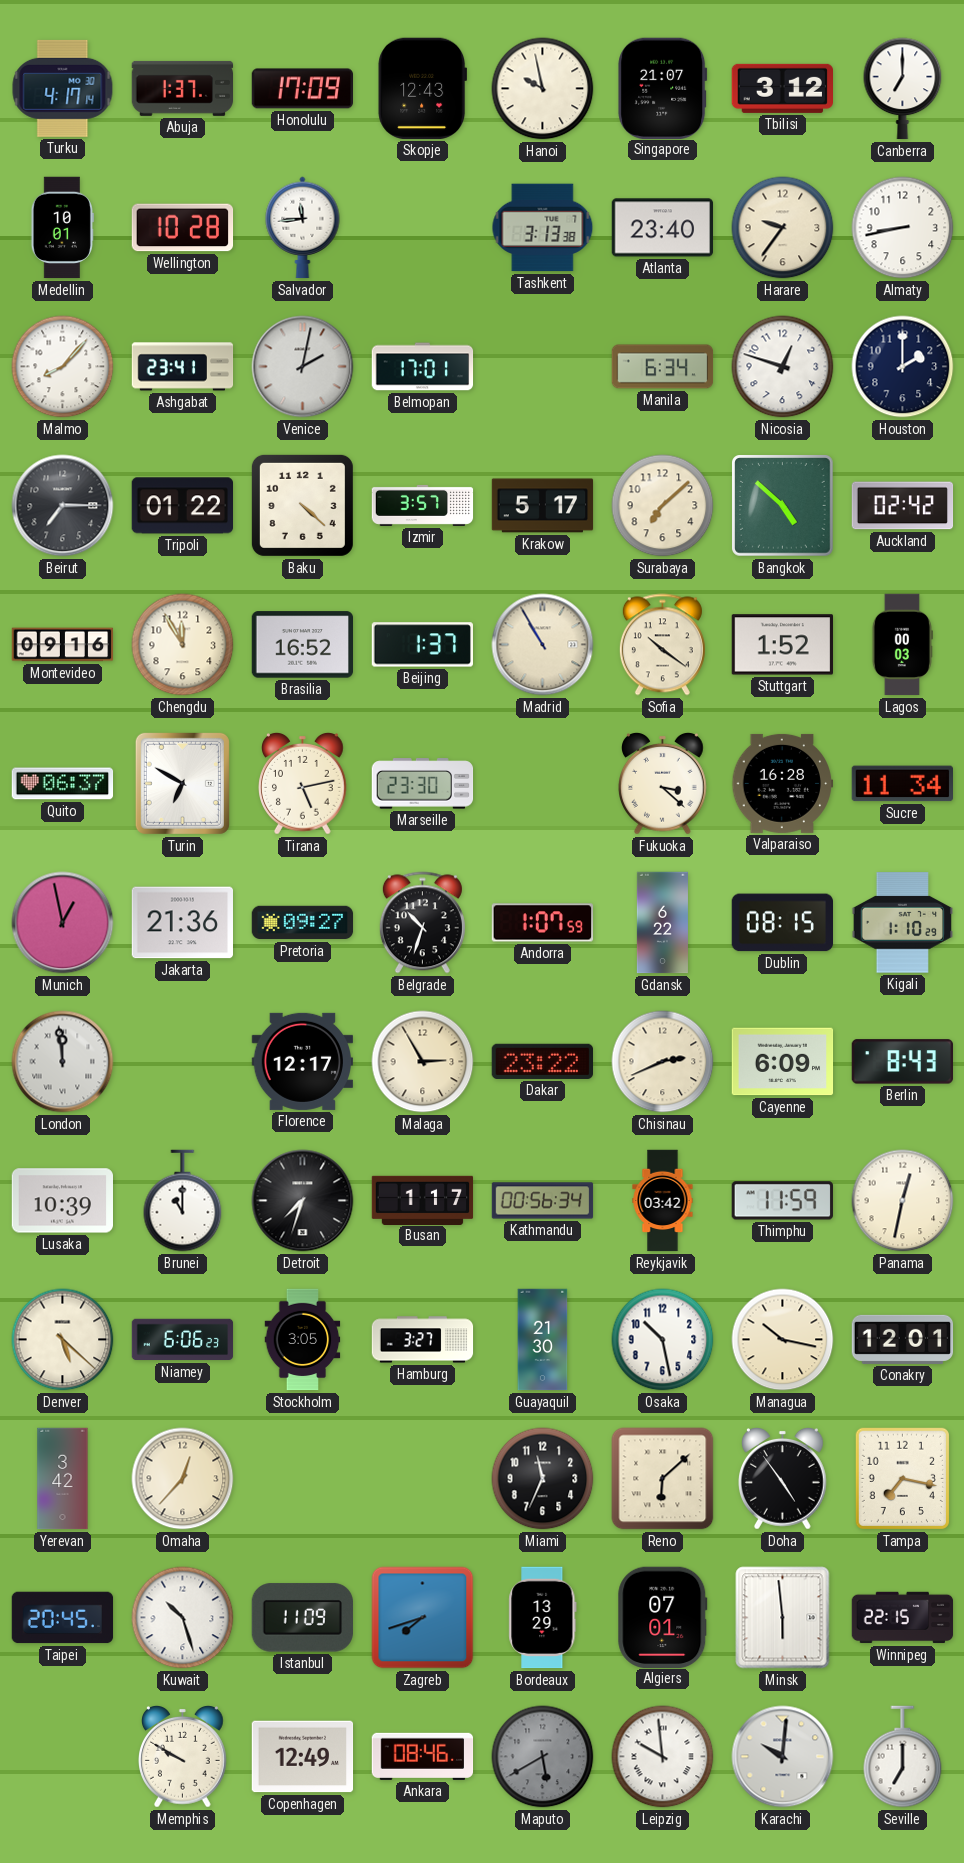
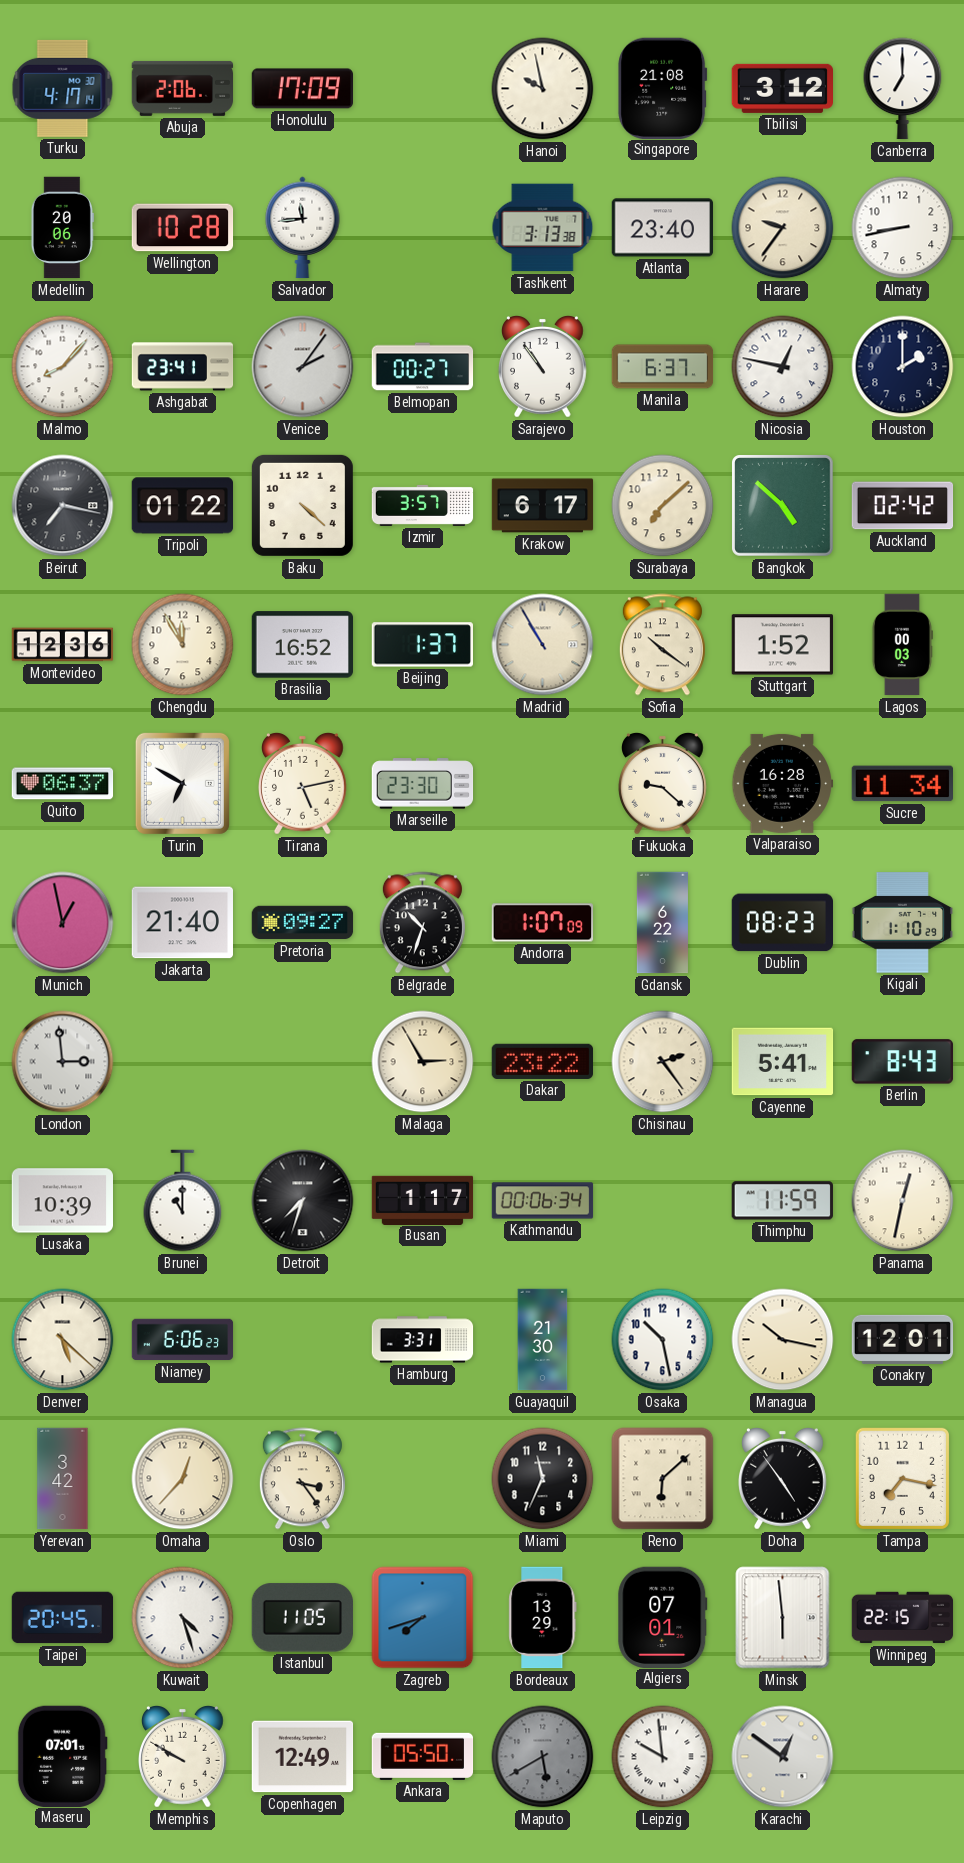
Abuja: 1:37 -> 2:06
Skopje: 12:43 -> none
Singapore: 21:07 -> 21:08
Medellin: 10:01 -> 20:06
Venice: 2:02 -> 2:06
Belmopan: 17:01 -> 00:27
Sarajevo: none -> 10:54
Manila: 6:34 -> 6:37
Nicosia: 12:48 -> 12:47
Beirut: 7:15 -> 7:17
Krakow: 5:17 -> 6:17
Montevideo: 09:16 -> 12:36
Fukuoka: 3:22 -> 9:22
Jakarta: 21:36 -> 21:40
Andorra: 1:07:59 -> 1:07:09
Dublin: 08:15 -> 08:23
London: 11:59 -> 2:59
Florence: 12:17 -> none
Chisinau: 2:41 -> 2:24
Cayenne: 6:09 -> 5:41
Kathmandu: 00:56 -> 00:06
Reykjavik: 03:42 -> none
Stockholm: 3:05 -> none
Hamburg: 3:27 -> 3:31
Oslo: none -> 3:24
Kuwait: 10:27 -> 4:27
Istanbul: 11:09 -> 11:05
Maseru: none -> 07:01
Ankara: 08:46 -> 05:50
Karachi: 10:01 -> 12:51
Seville: 7:00 -> none
